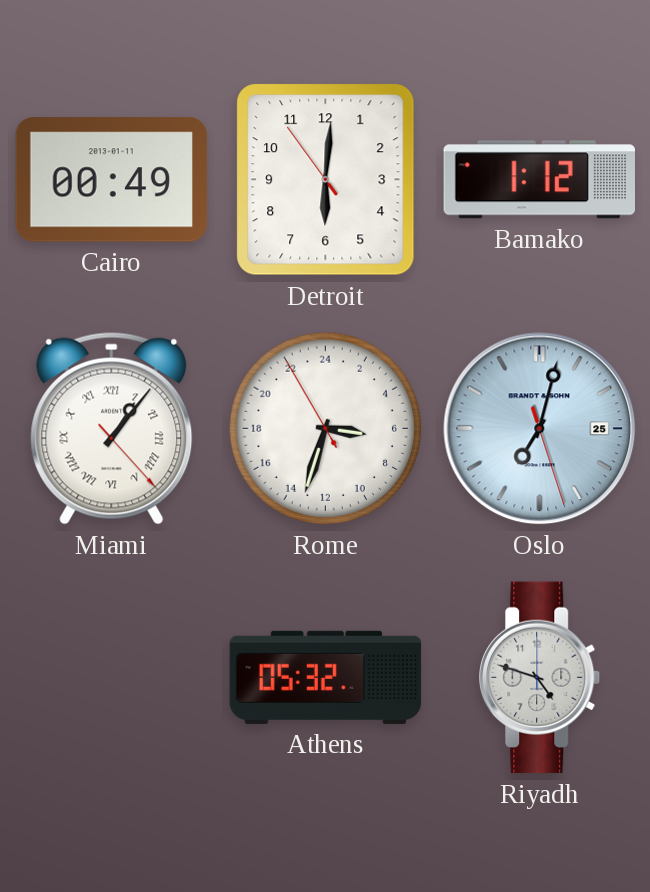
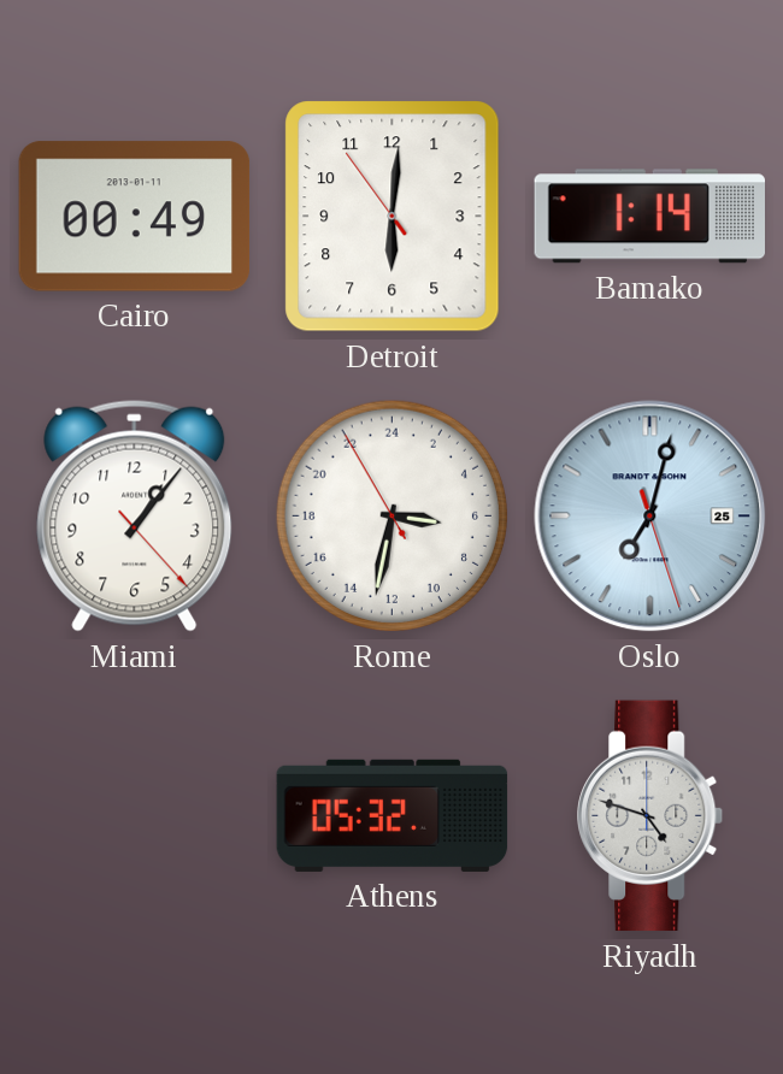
Bamako: 1:12 -> 1:14
Miami numerals: Roman -> Arabic
Rome: 6:32 -> 6:31
